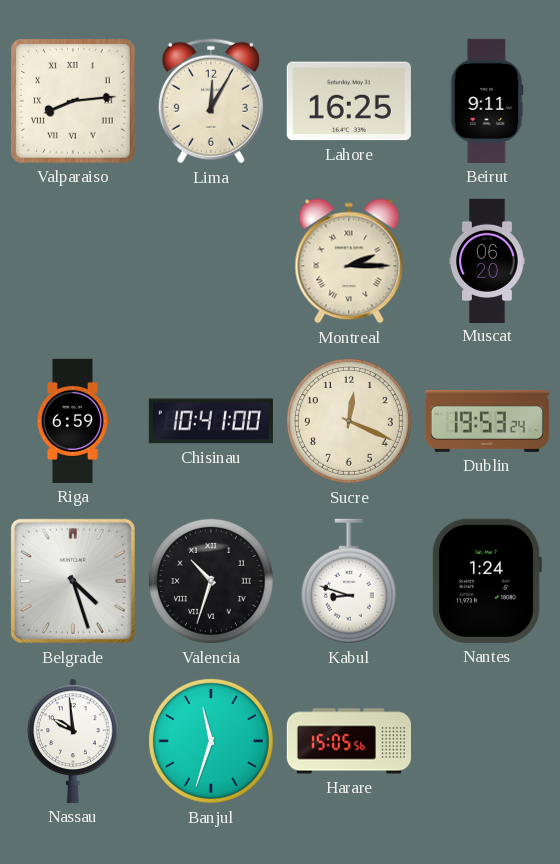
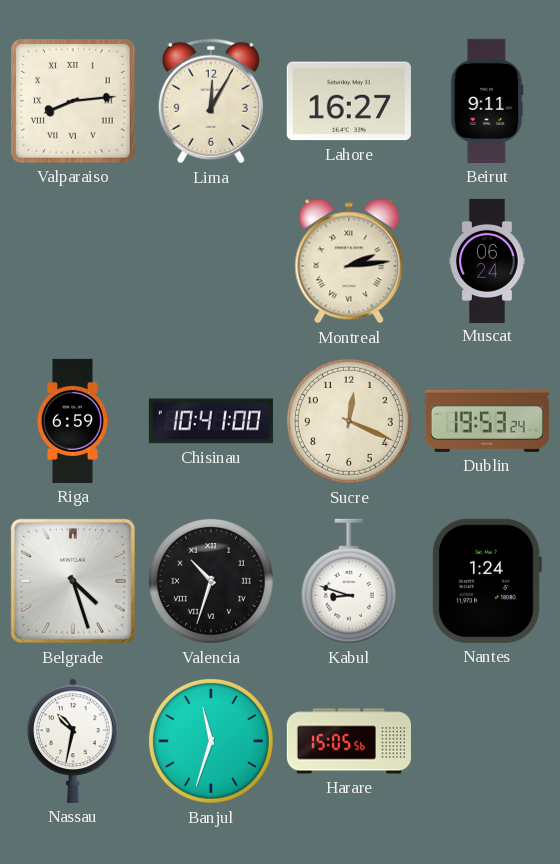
Lahore: 16:25 -> 16:27
Montreal: 2:15 -> 2:14
Muscat: 06:20 -> 06:24
Nassau: 9:59 -> 10:32
